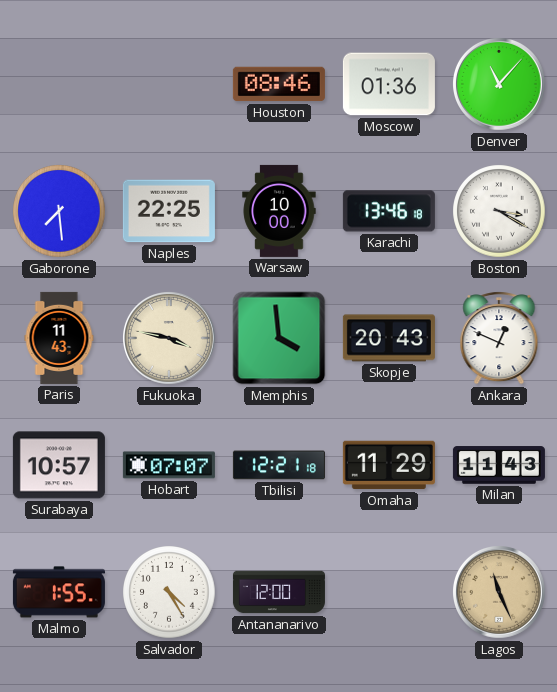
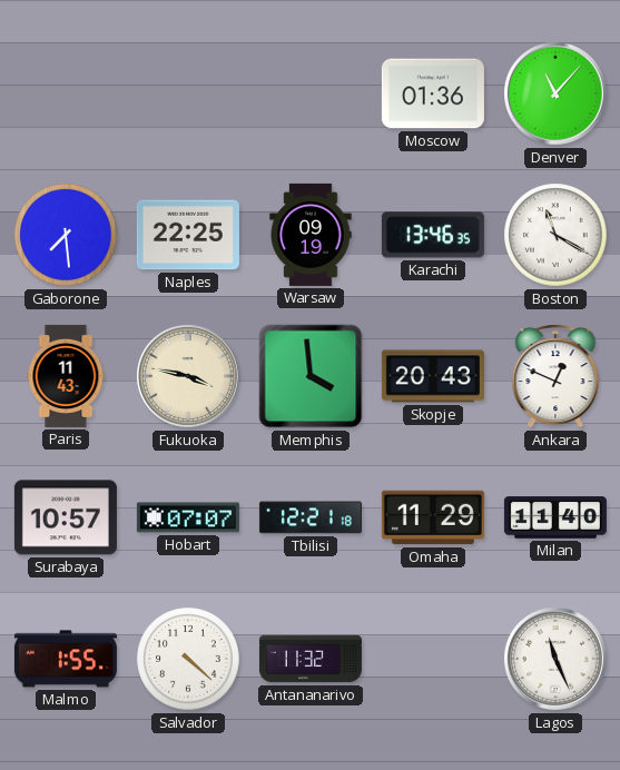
Houston: 08:46 -> none
Warsaw: 10:00 -> 09:19
Karachi: 13:46:18 -> 13:46:35
Boston: 3:20 -> 11:20
Milan: 11:43 -> 11:40
Salvador: 4:25 -> 4:22
Antananarivo: 12:00 -> 11:32
Lagos dial: champagne -> white
